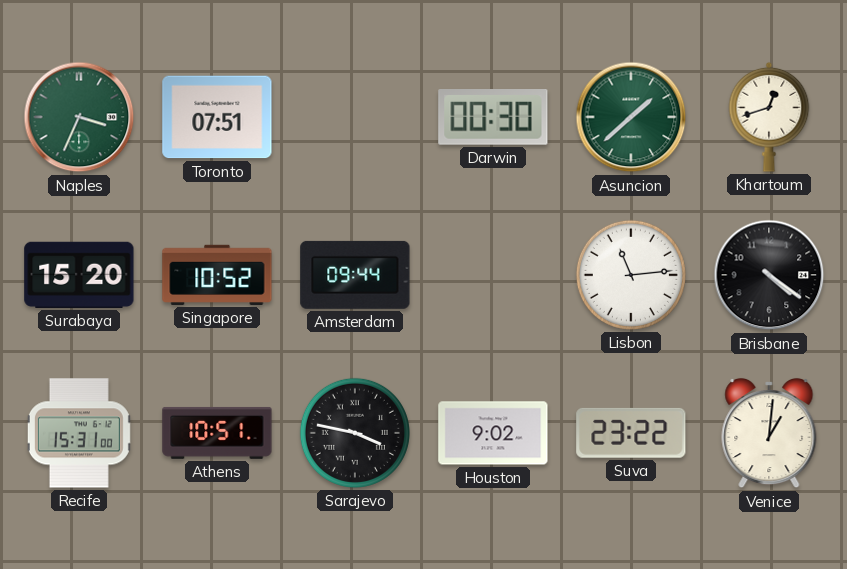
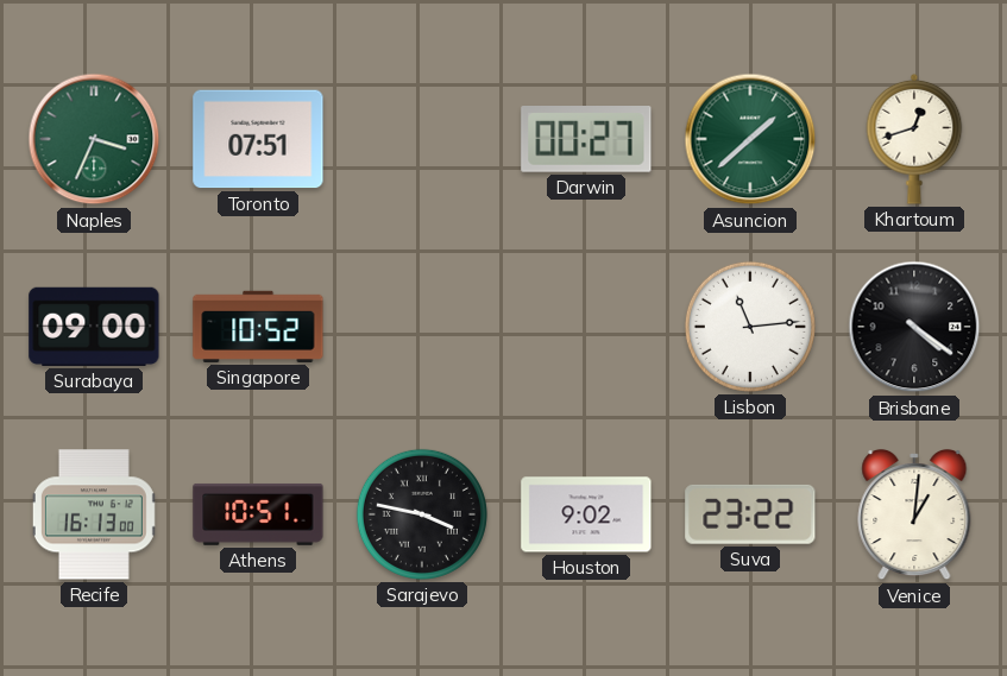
Darwin: 00:30 -> 00:27
Surabaya: 15:20 -> 09:00
Amsterdam: 09:44 -> none
Recife: 15:31 -> 16:13
